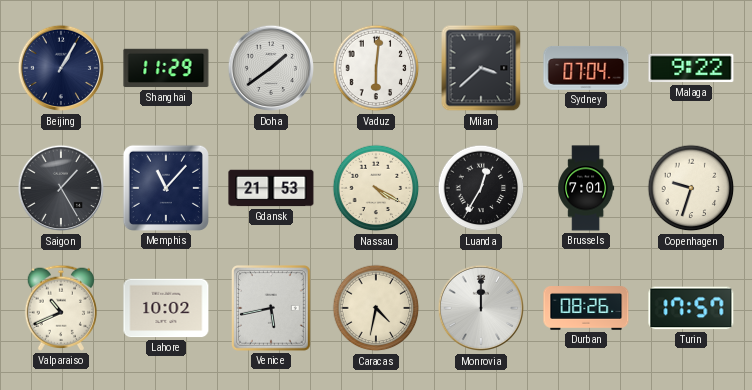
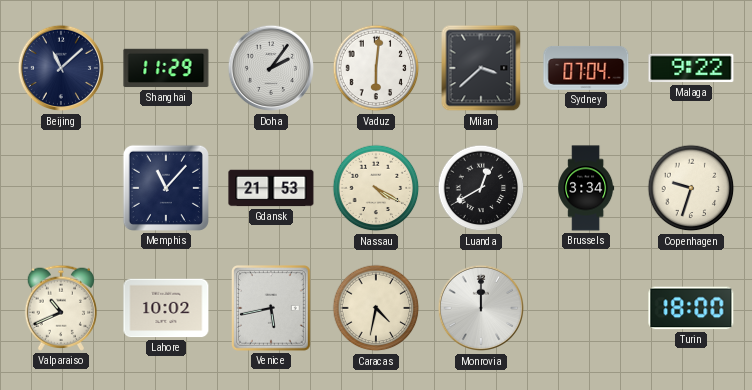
Beijing: 1:05 -> 11:08
Doha: 1:39 -> 2:06
Saigon: 1:25 -> none
Luanda: 12:35 -> 12:40
Brussels: 7:01 -> 3:34
Durban: 08:26 -> none
Turin: 17:57 -> 18:00
